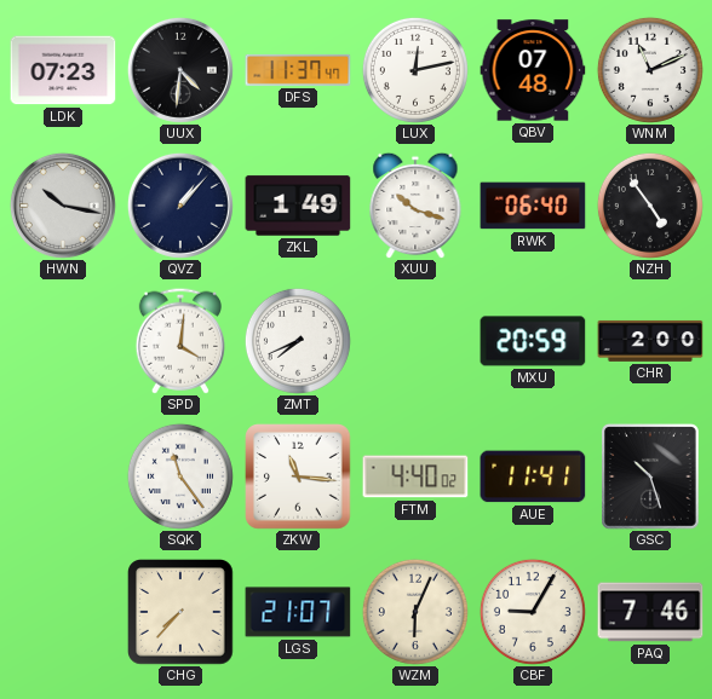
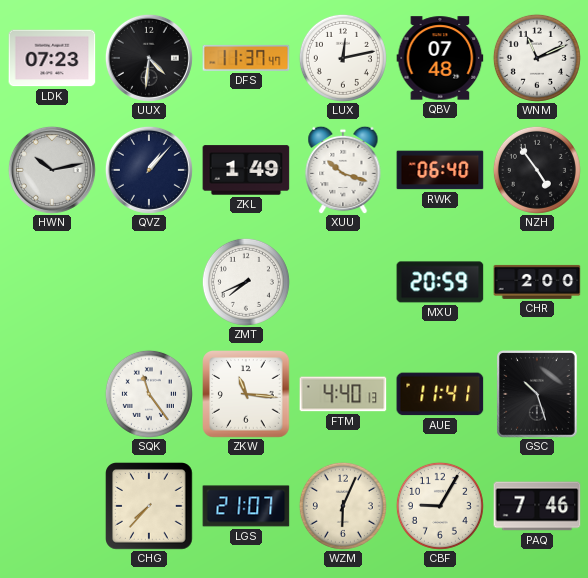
HWN: 10:17 -> 10:13
SPD: 4:01 -> none
FTM: 4:40:02 -> 4:40:13
